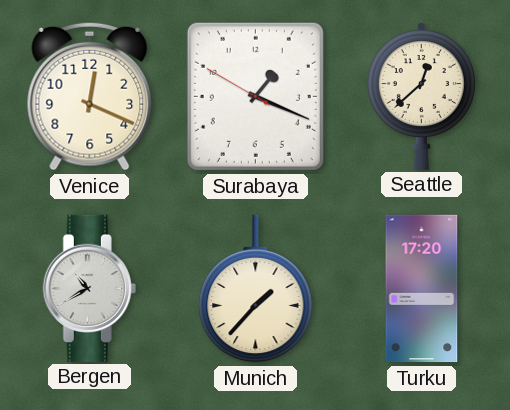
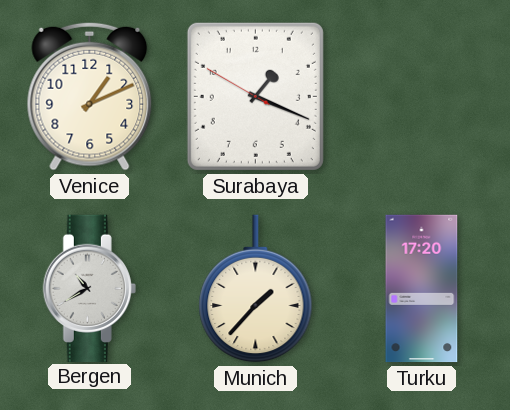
Venice: 12:19 -> 1:11
Seattle: 12:38 -> none
